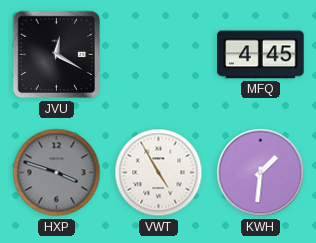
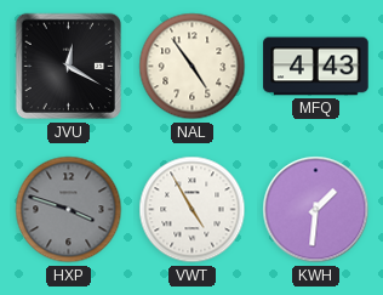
NAL: none -> 4:54
MFQ: 4:45 -> 4:43
